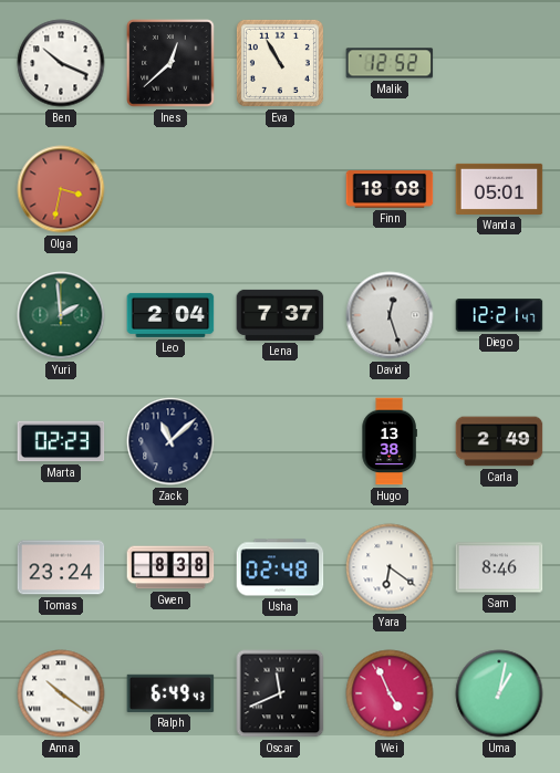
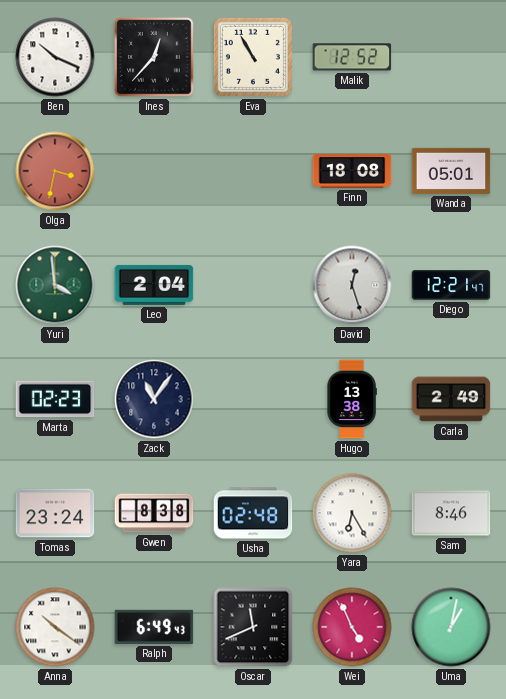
Ines: 12:38 -> 12:37
Yuri: 1:59 -> 3:59
Lena: 7:37 -> none
Zack: 11:08 -> 11:06
Yara: 6:21 -> 6:25
